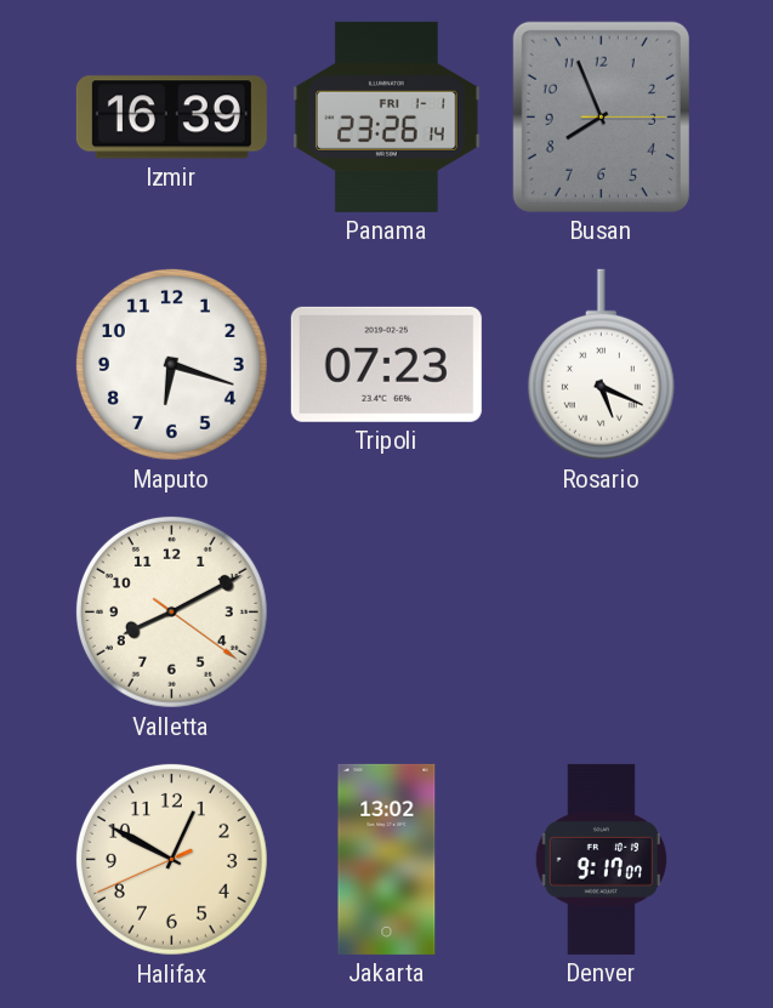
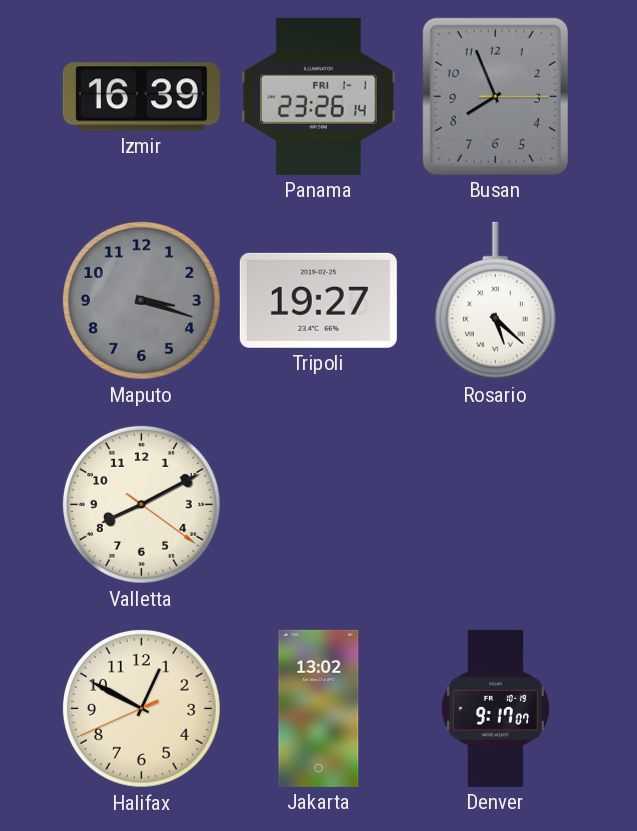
Maputo: 6:18 -> 3:18
Maputo dial: white -> grey
Tripoli: 07:23 -> 19:27
Rosario: 5:19 -> 5:22
